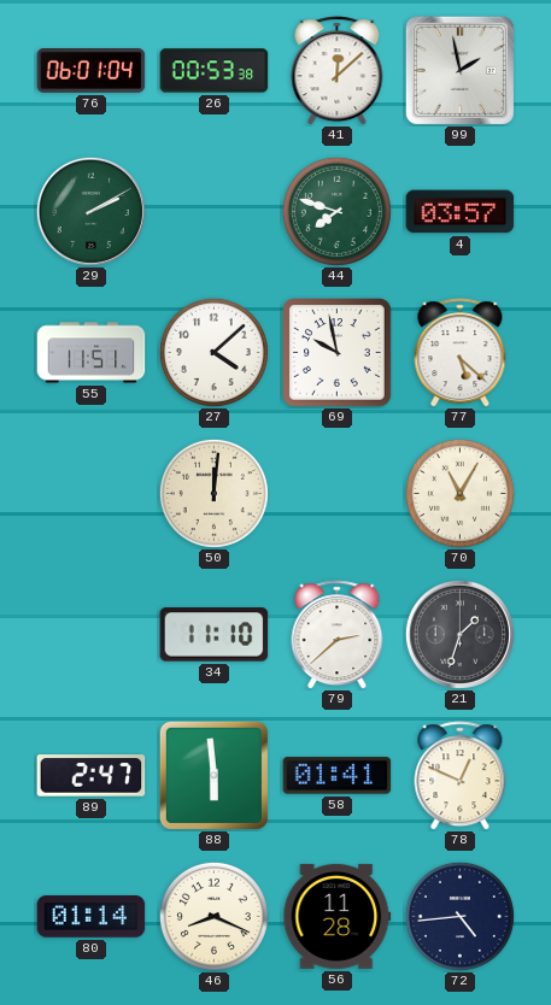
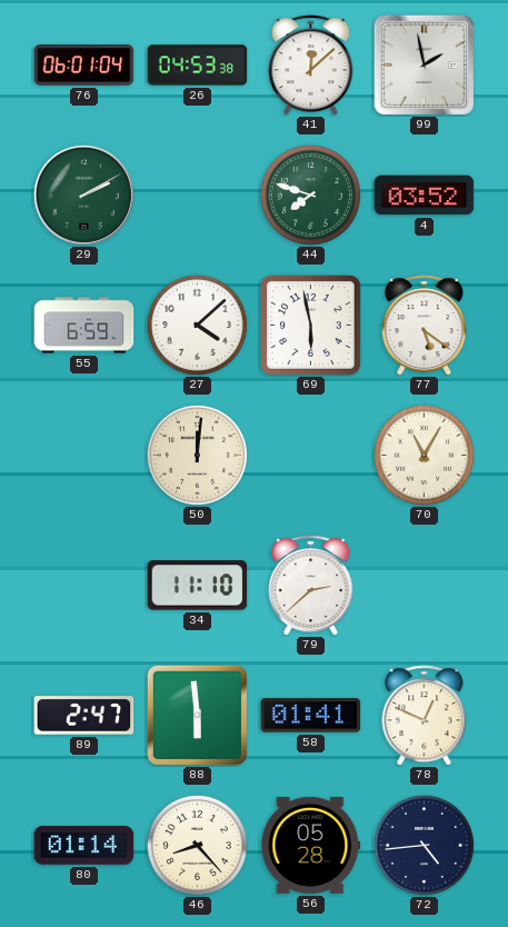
26: 00:53 -> 04:53
4: 03:57 -> 03:52
55: 11:51 -> 6:59
69: 9:58 -> 5:58
77: 5:22 -> 5:21
21: 1:33 -> none
46: 8:19 -> 8:23
56: 11:28 -> 05:28
